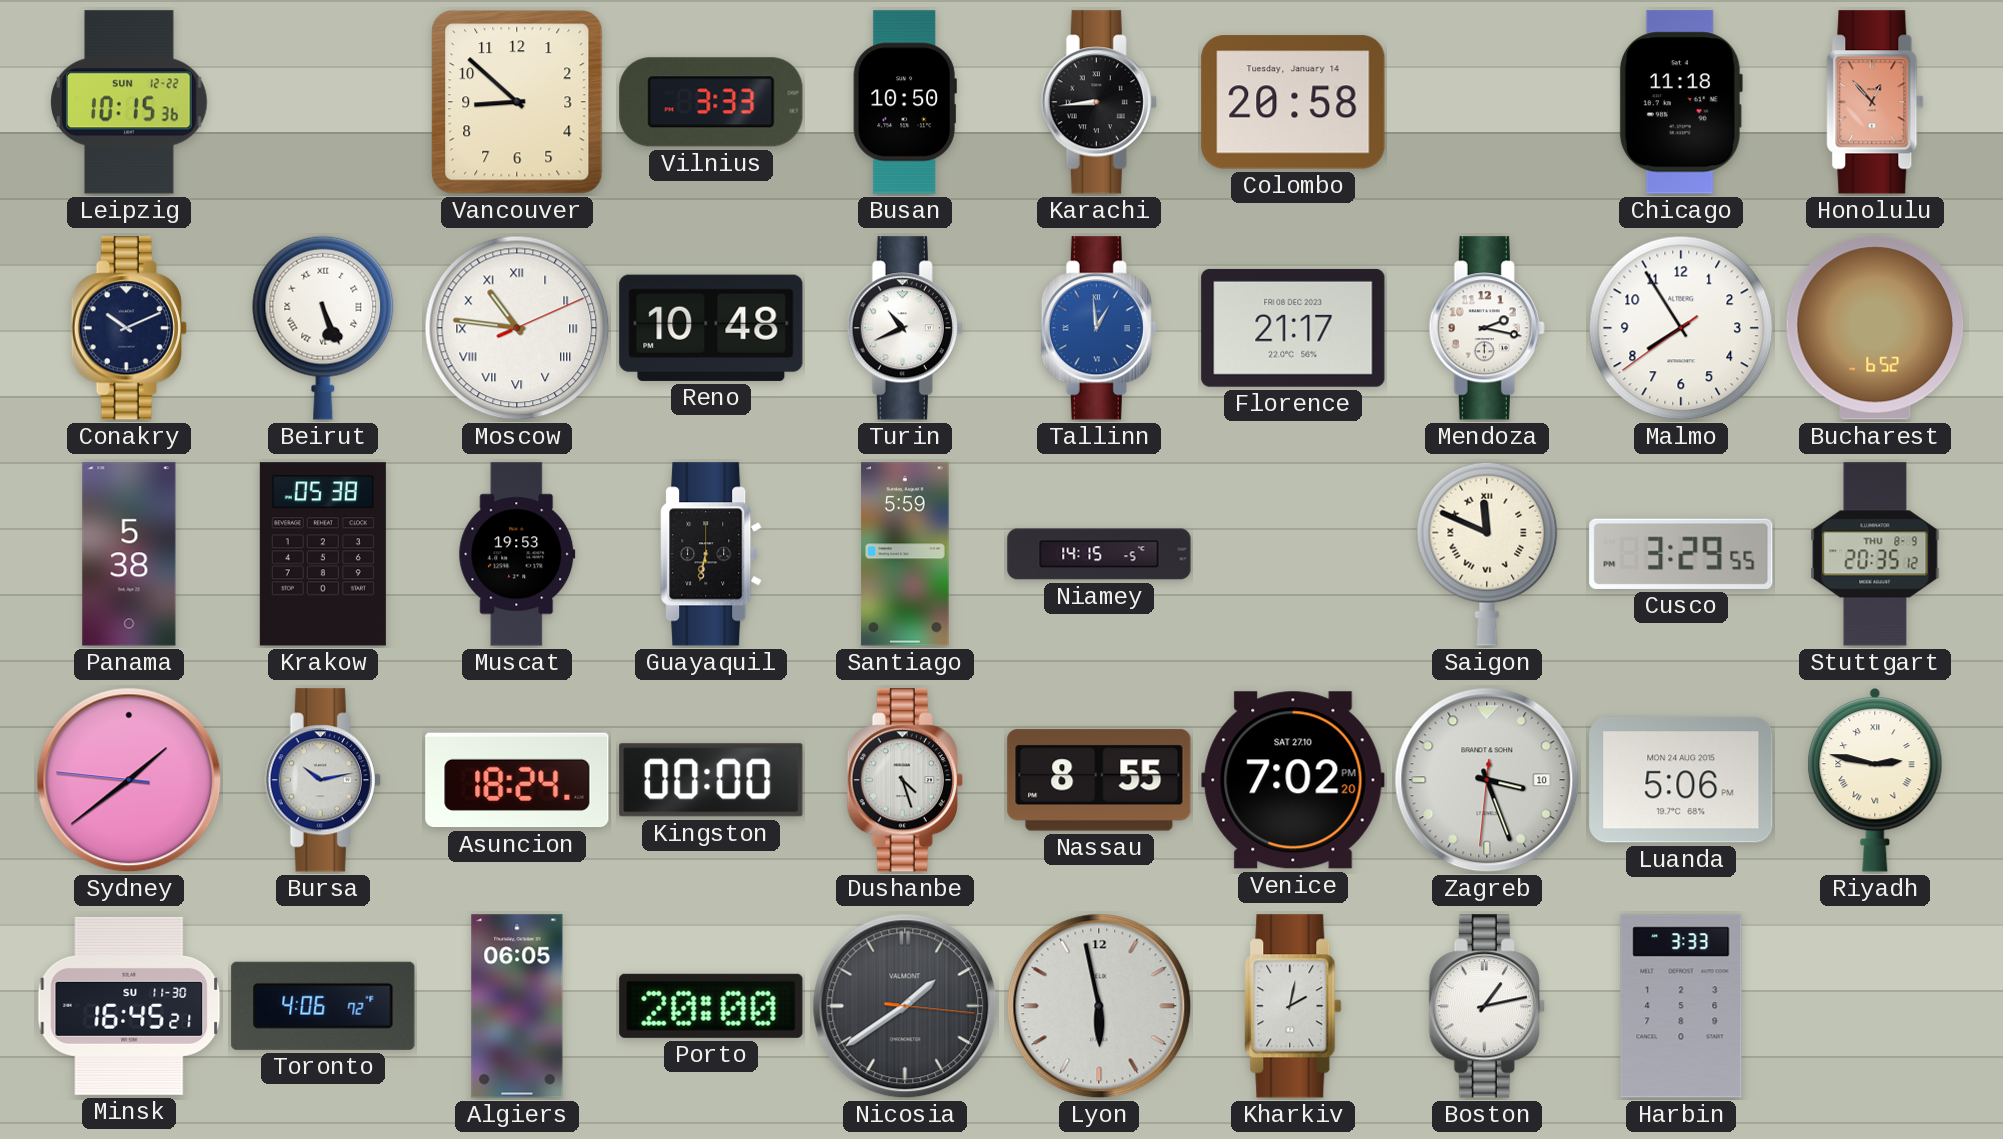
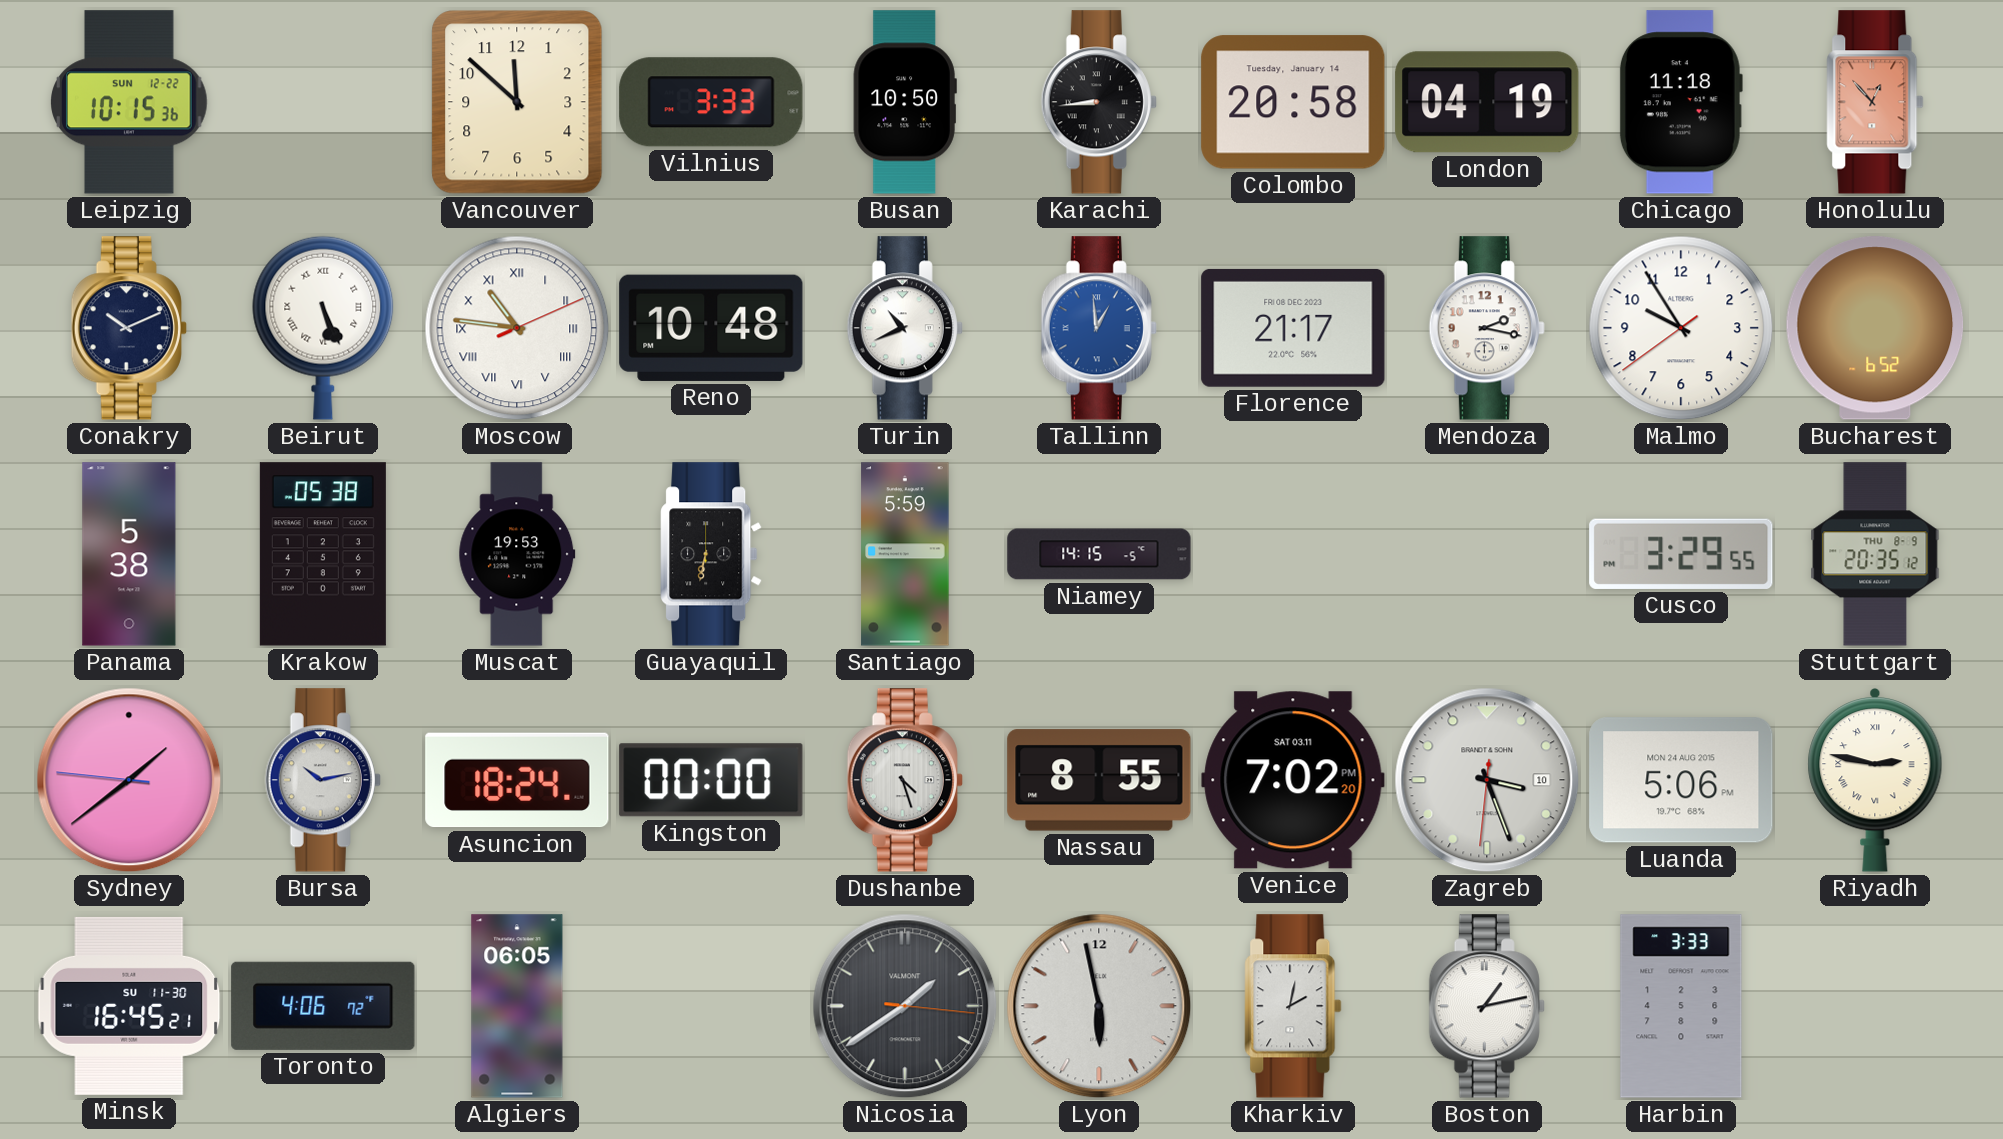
Vancouver: 8:52 -> 11:52
London: none -> 04:19
Malmo: 7:54 -> 9:54
Saigon: 11:49 -> none
Venice date: SAT 27.10 -> SAT 03.11
Porto: 20:00 -> none
